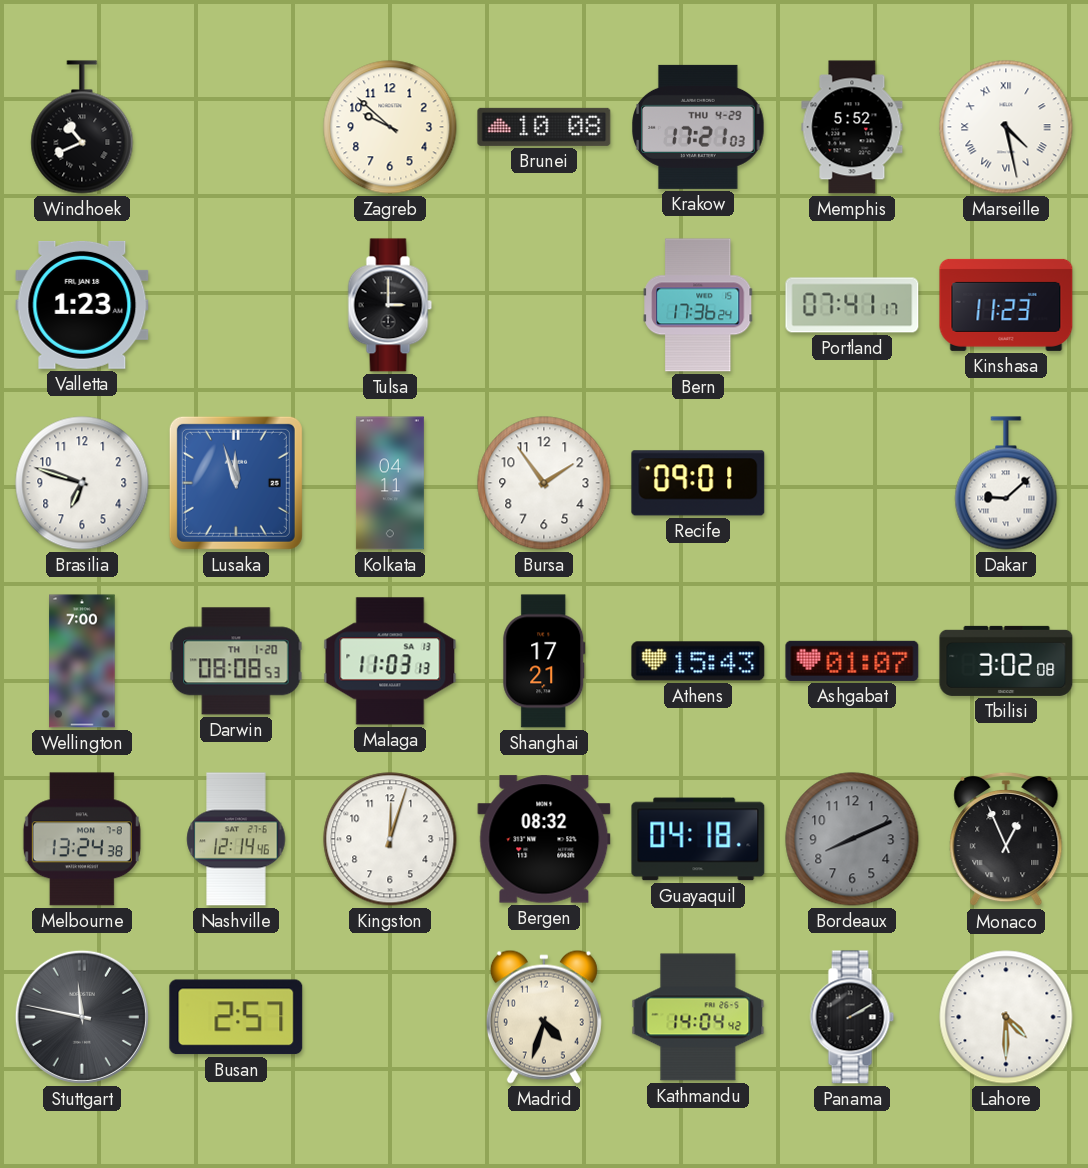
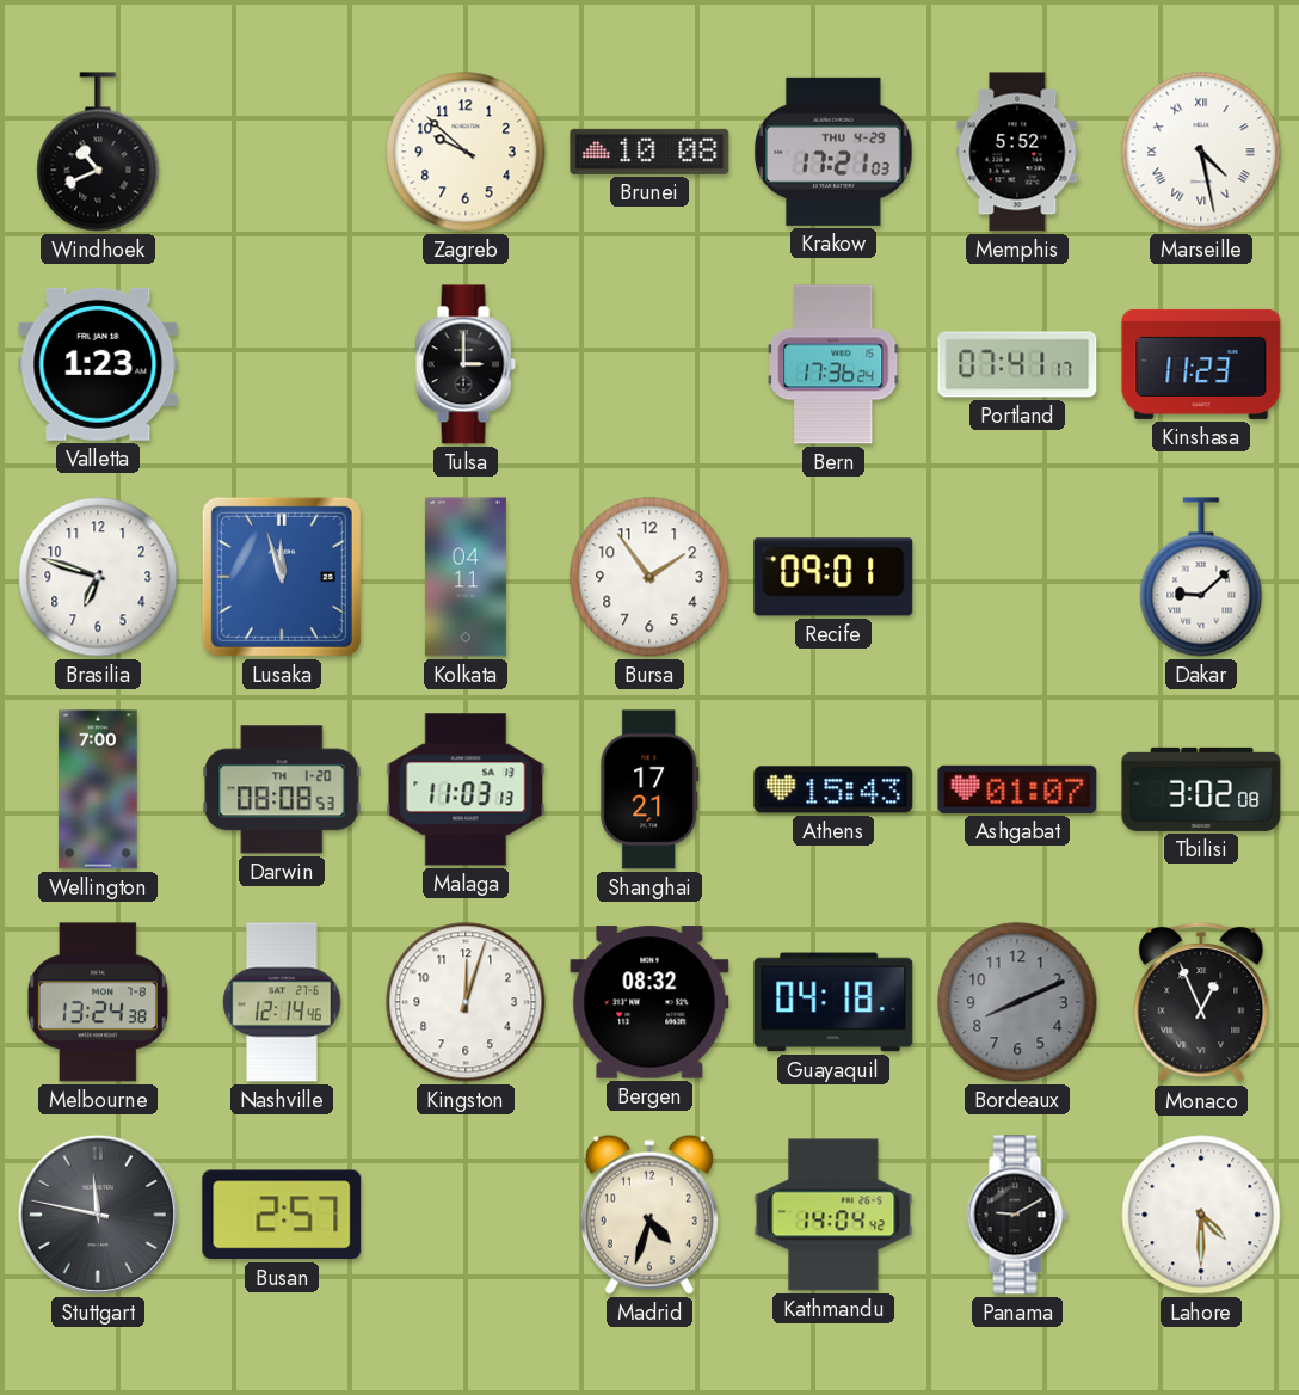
Panama: 2:10 -> 9:10
